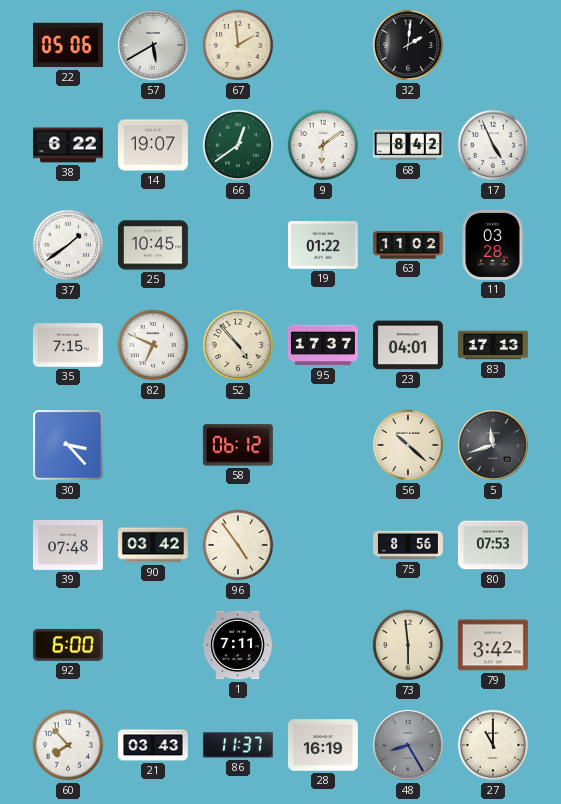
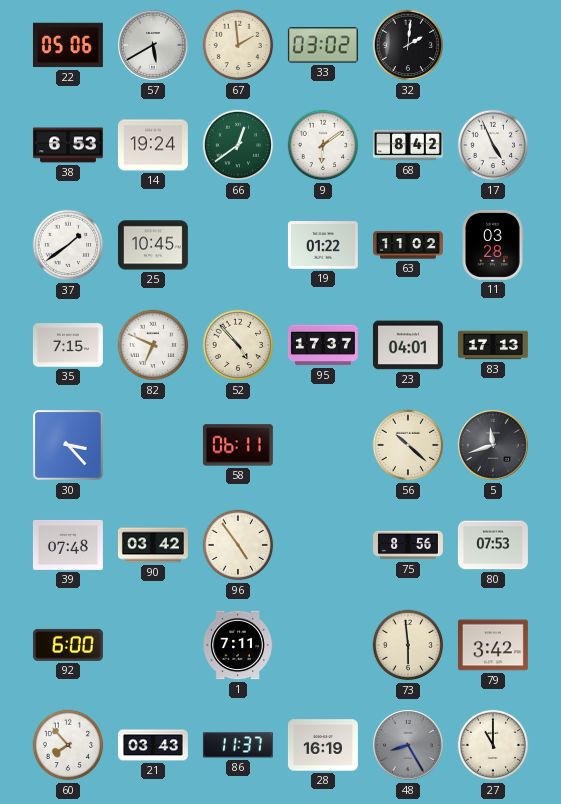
33: none -> 03:02
38: 6:22 -> 6:53
14: 19:07 -> 19:24
58: 06:12 -> 06:11
